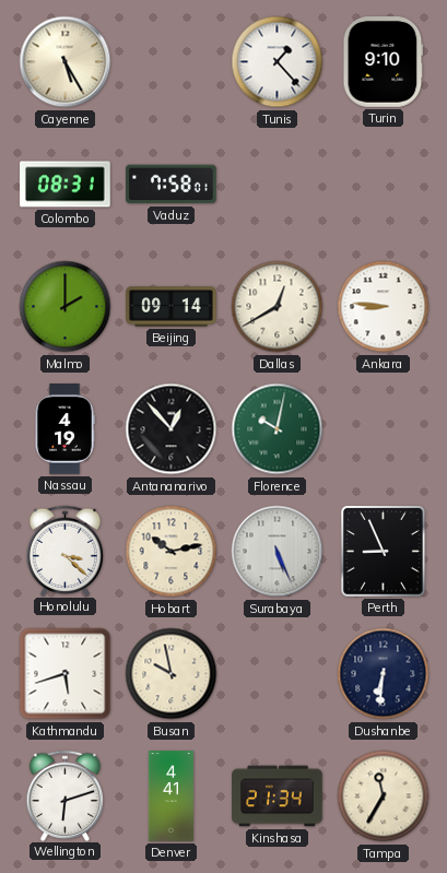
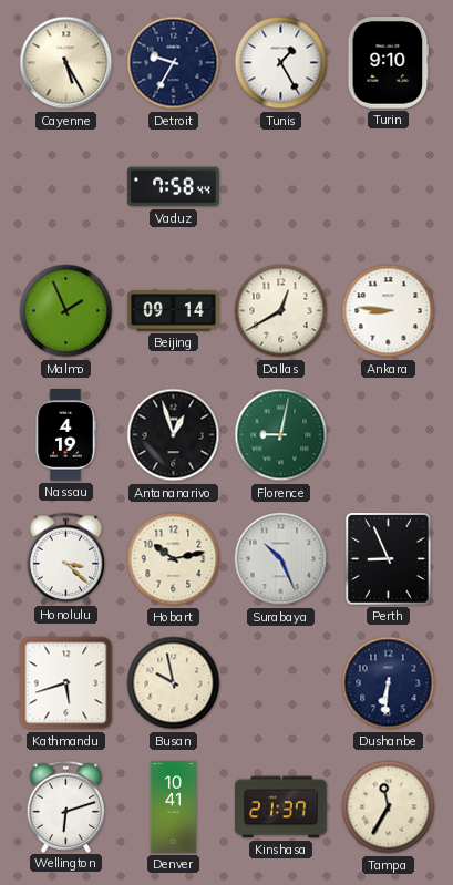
Detroit: none -> 9:35
Tunis: 1:23 -> 1:25
Colombo: 08:31 -> none
Vaduz: 7:58:01 -> 7:58:44
Malmo: 2:00 -> 1:56
Antananarivo: 12:53 -> 12:57
Florence: 10:02 -> 9:02
Surabaya: 5:26 -> 10:26
Denver: 4:41 -> 10:41
Kinshasa: 21:34 -> 21:37
